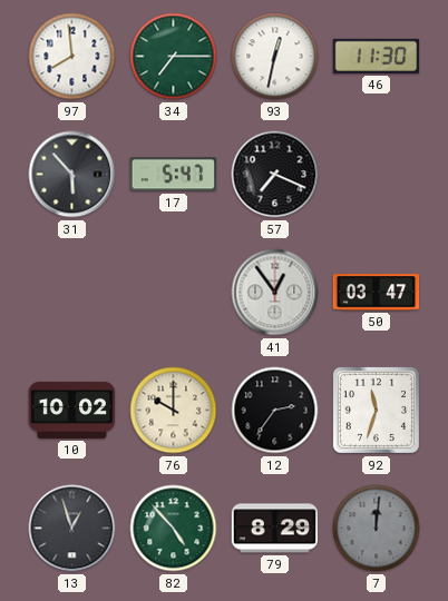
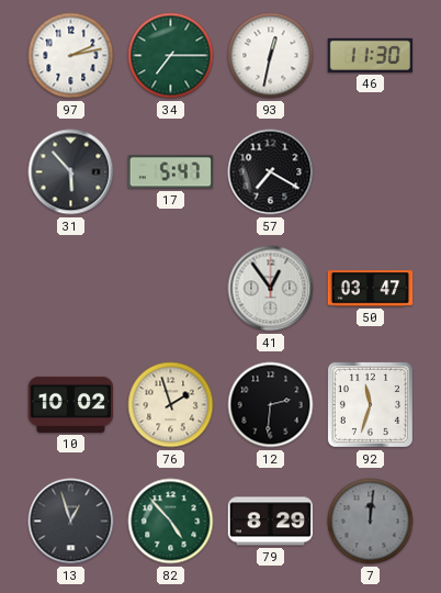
97: 7:59 -> 2:13
57: 7:19 -> 7:20
76: 10:00 -> 1:57
12: 2:36 -> 2:31
